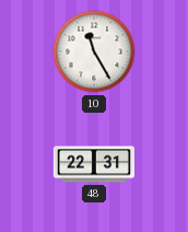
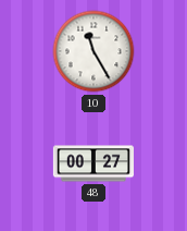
48: 22:31 -> 00:27
